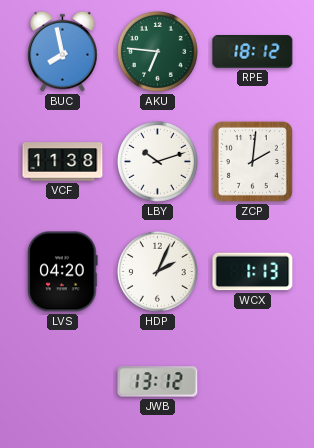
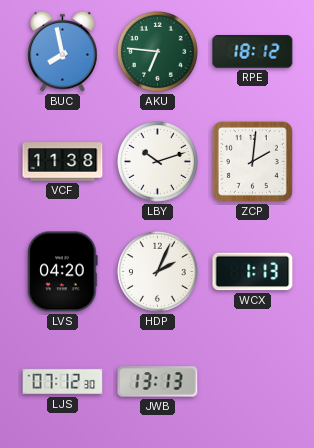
LJS: none -> 07:12
JWB: 13:12 -> 13:13
